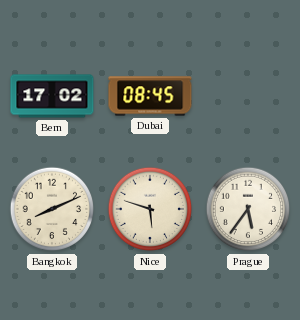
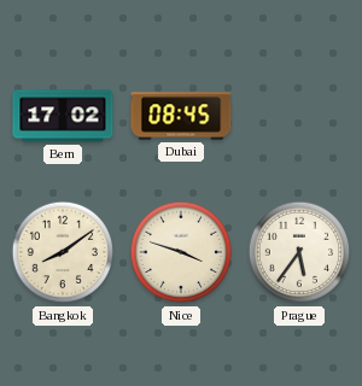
Bangkok: 8:11 -> 8:09
Nice: 5:48 -> 3:48
